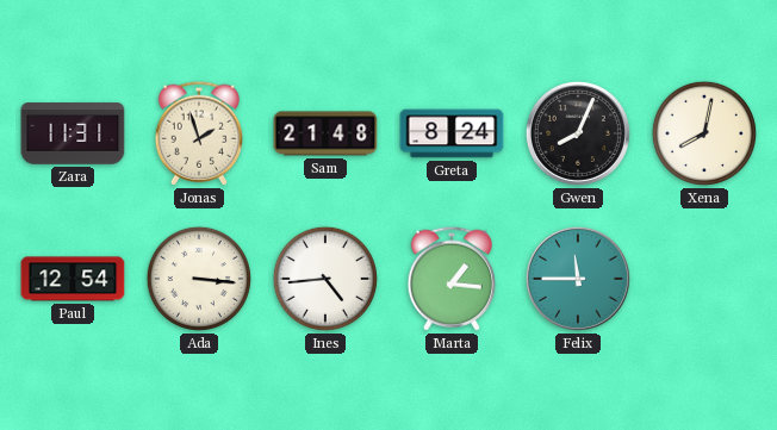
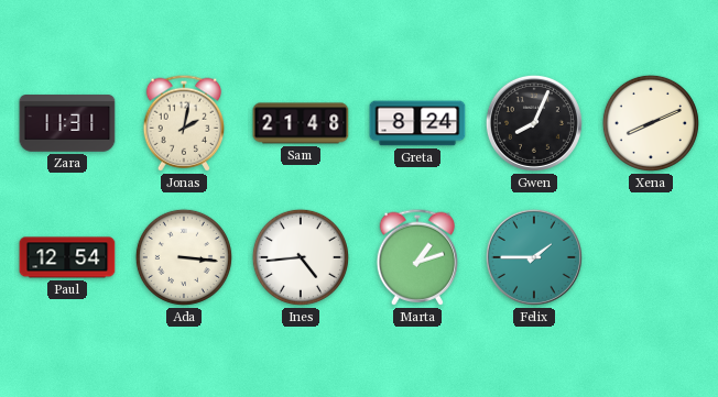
Jonas: 1:57 -> 2:02
Xena: 8:02 -> 8:11
Marta: 1:16 -> 1:12
Felix: 11:45 -> 1:45
